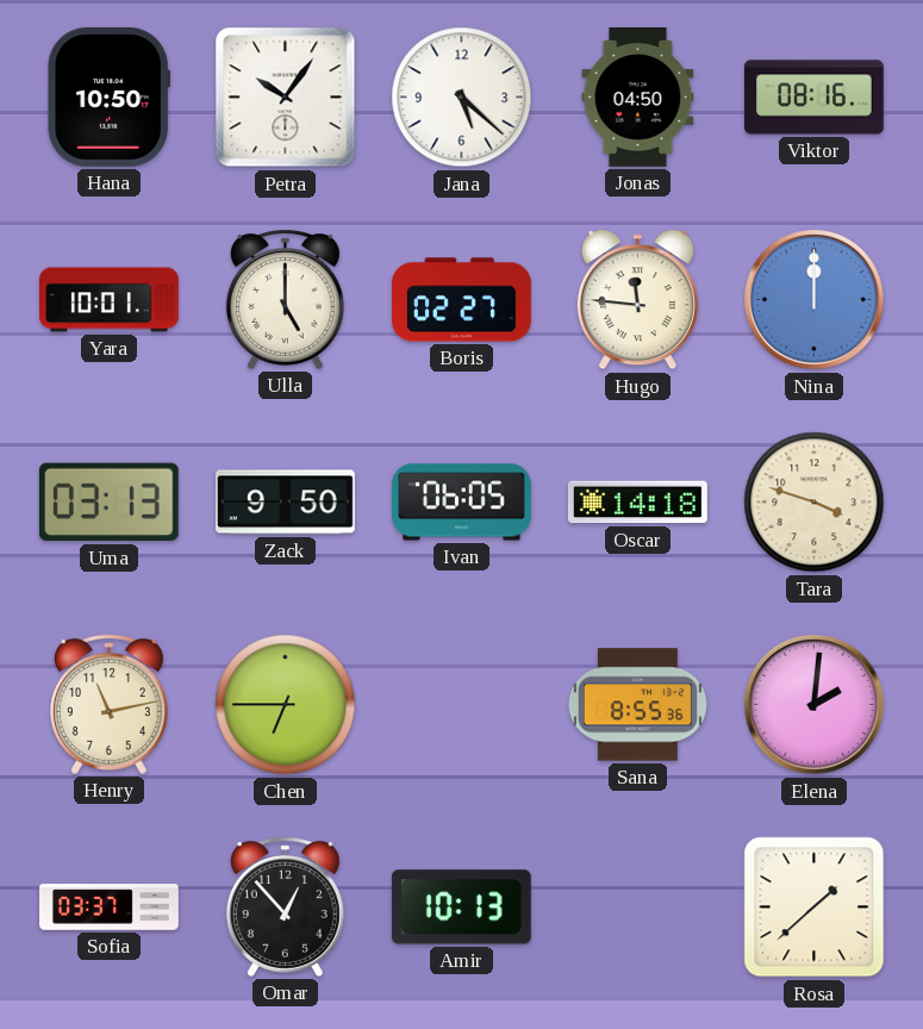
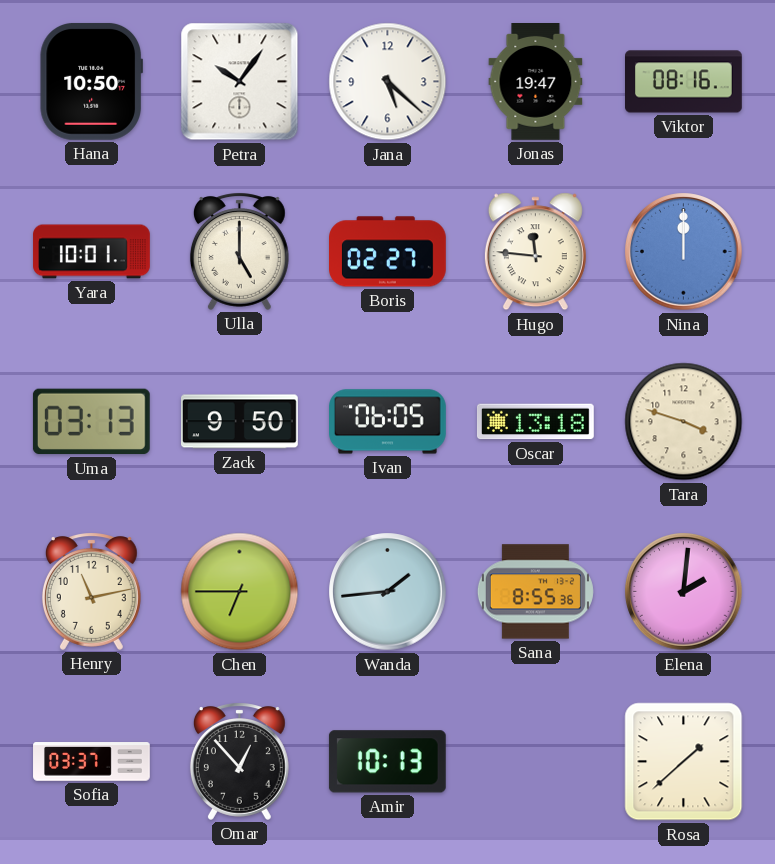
Jonas: 04:50 -> 19:47
Oscar: 14:18 -> 13:18
Wanda: none -> 1:44
